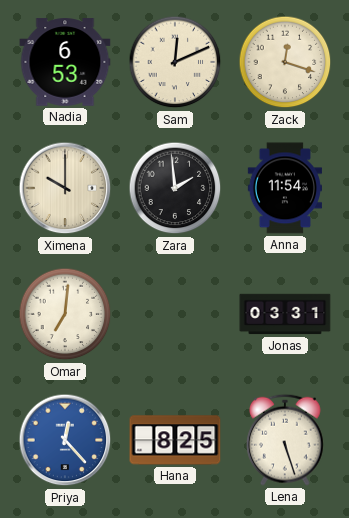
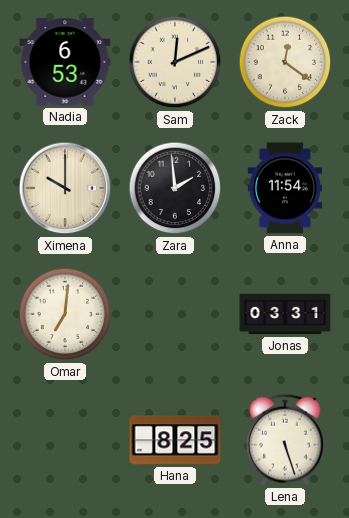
Zack: 12:18 -> 12:21
Priya: 12:23 -> none
